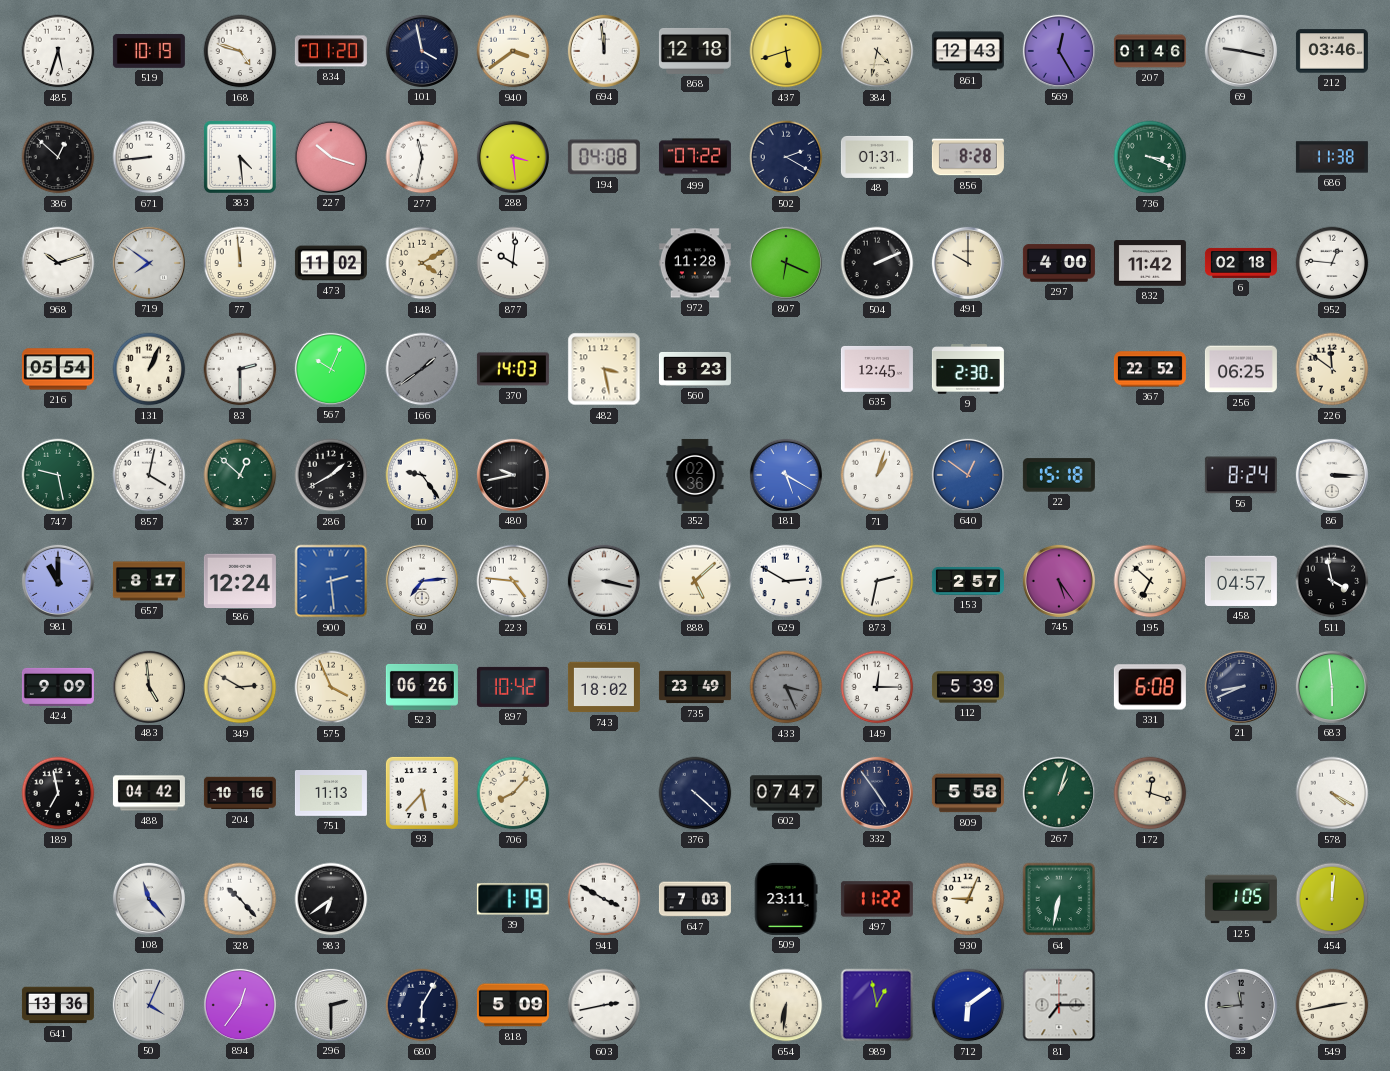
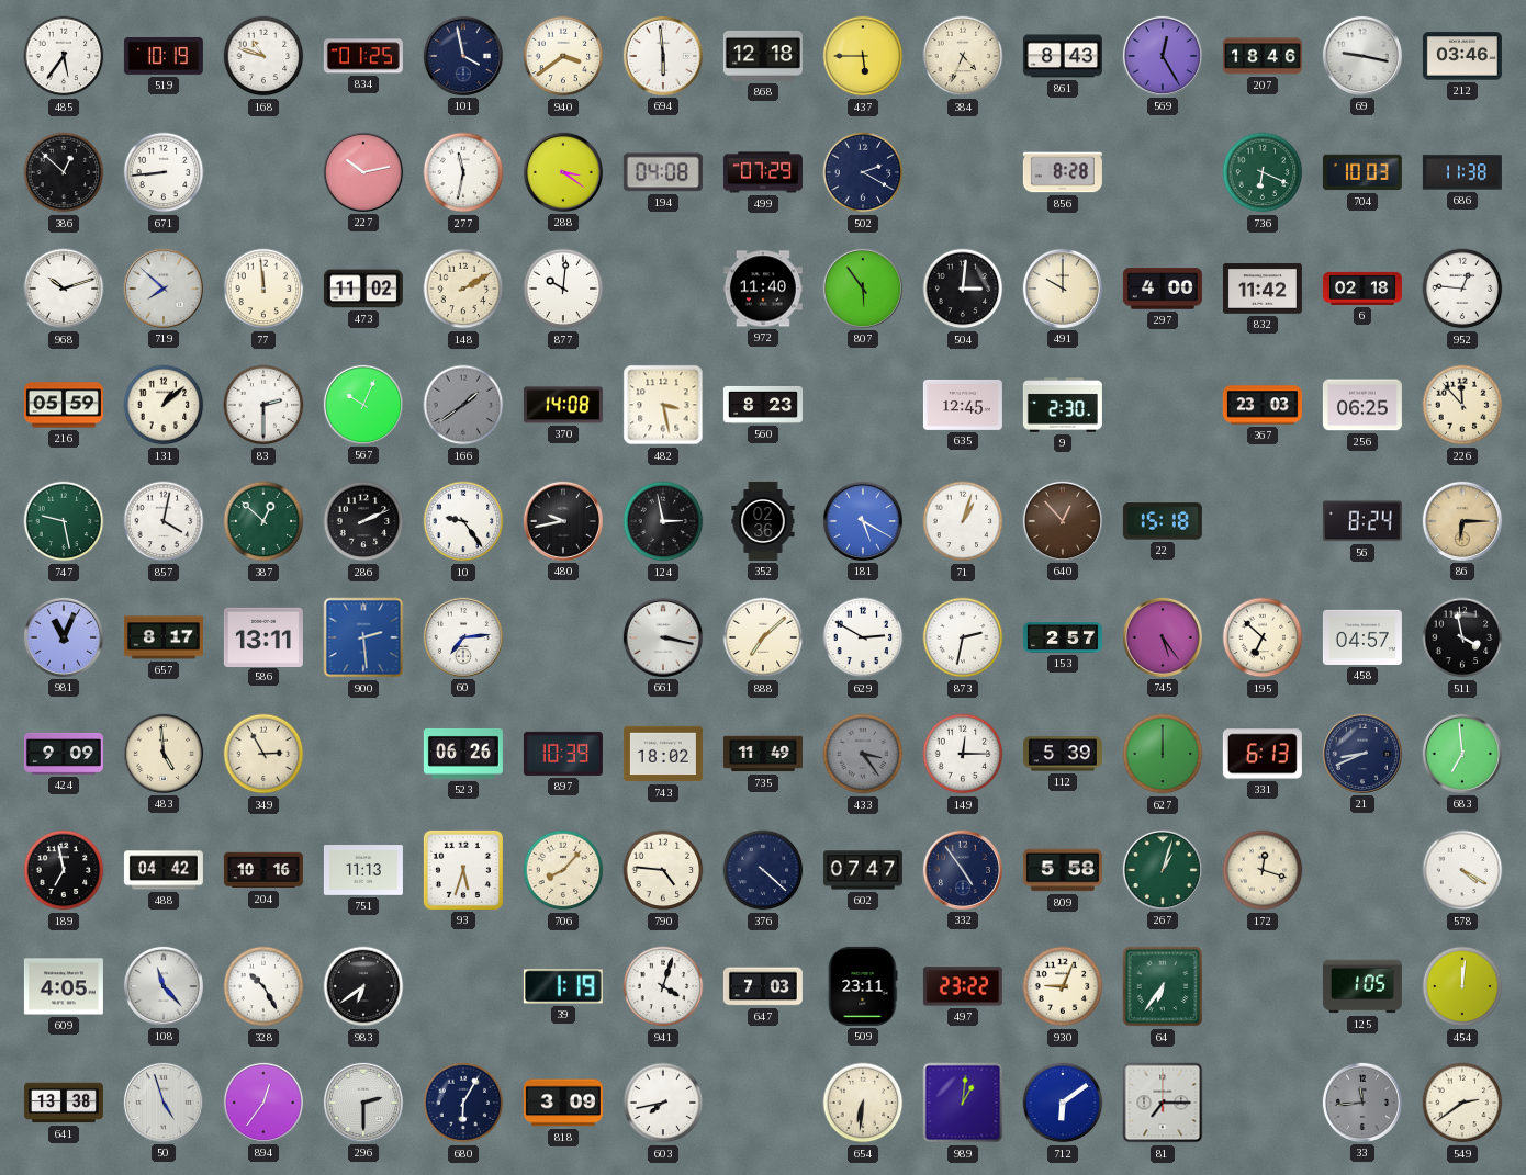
485: 5:33 -> 5:36
168: 4:48 -> 10:48
834: 01:20 -> 01:25
694: 11:59 -> 5:59
437: 5:42 -> 5:45
384: 4:32 -> 4:34
861: 12:43 -> 8:43
207: 01:46 -> 18:46
383: 4:29 -> none
227: 10:18 -> 10:13
288: 3:29 -> 3:21
499: 07:22 -> 07:29
48: 01:31 -> none
736: 3:19 -> 6:19
704: none -> 10:03
719: 7:51 -> 7:52
148: 4:10 -> 2:10
972: 11:28 -> 11:40
807: 6:19 -> 5:54
504: 2:11 -> 3:01
216: 05:54 -> 05:59
131: 1:04 -> 1:08
370: 14:03 -> 14:08
367: 22:52 -> 23:03
226: 11:51 -> 11:53
286: 1:40 -> 2:11
124: none -> 2:58
640: 12:51 -> 12:53
640 dial: blue -> brown
86: 3:15 -> 6:15
86 dial: white -> champagne
981: 11:00 -> 11:04
586: 12:24 -> 13:11
223: 4:46 -> none
888: 5:08 -> 7:08
349: 2:50 -> 2:55
575: 3:56 -> none
897: 10:42 -> 10:39
735: 23:49 -> 11:49
433: 3:26 -> 3:24
627: none -> 12:00
331: 6:08 -> 6:13
683: 5:59 -> 6:59
93: 5:37 -> 5:33
790: none -> 4:46
609: none -> 4:05
328: 10:23 -> 10:25
941: 3:50 -> 4:03
497: 11:22 -> 23:22
64: 6:32 -> 6:36
641: 13:36 -> 13:38
50: 4:04 -> 4:57
818: 5:09 -> 3:09
603: 2:43 -> 7:43
989: 12:58 -> 1:01
549: 2:43 -> 2:39
